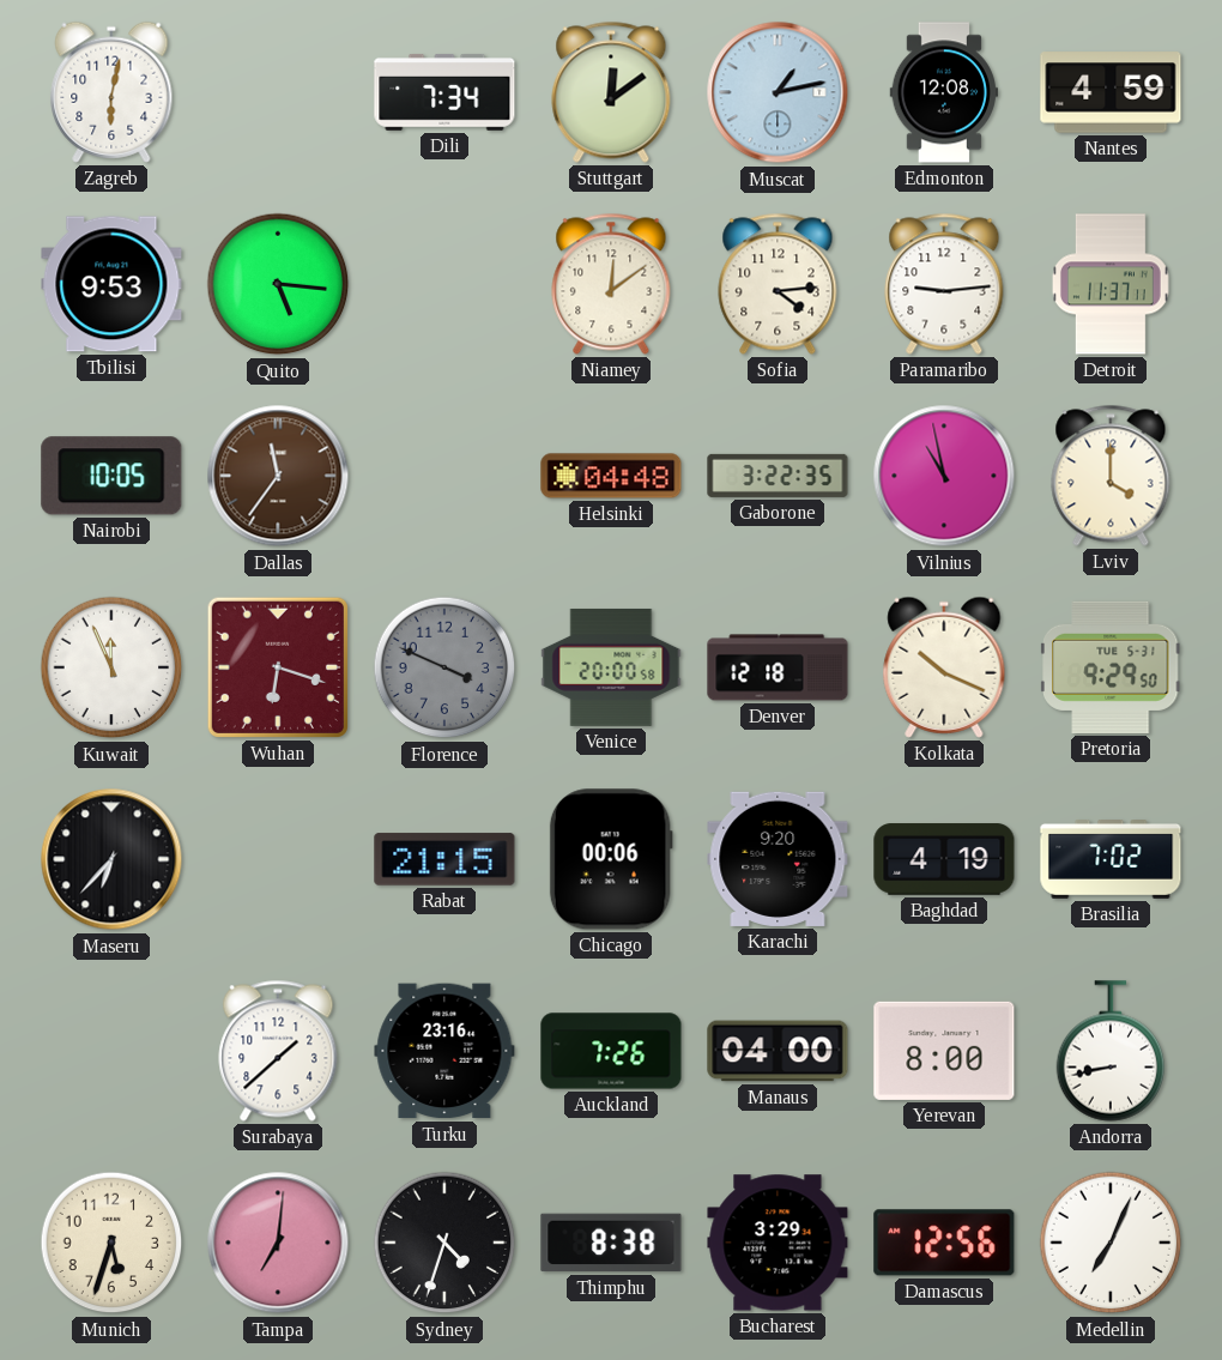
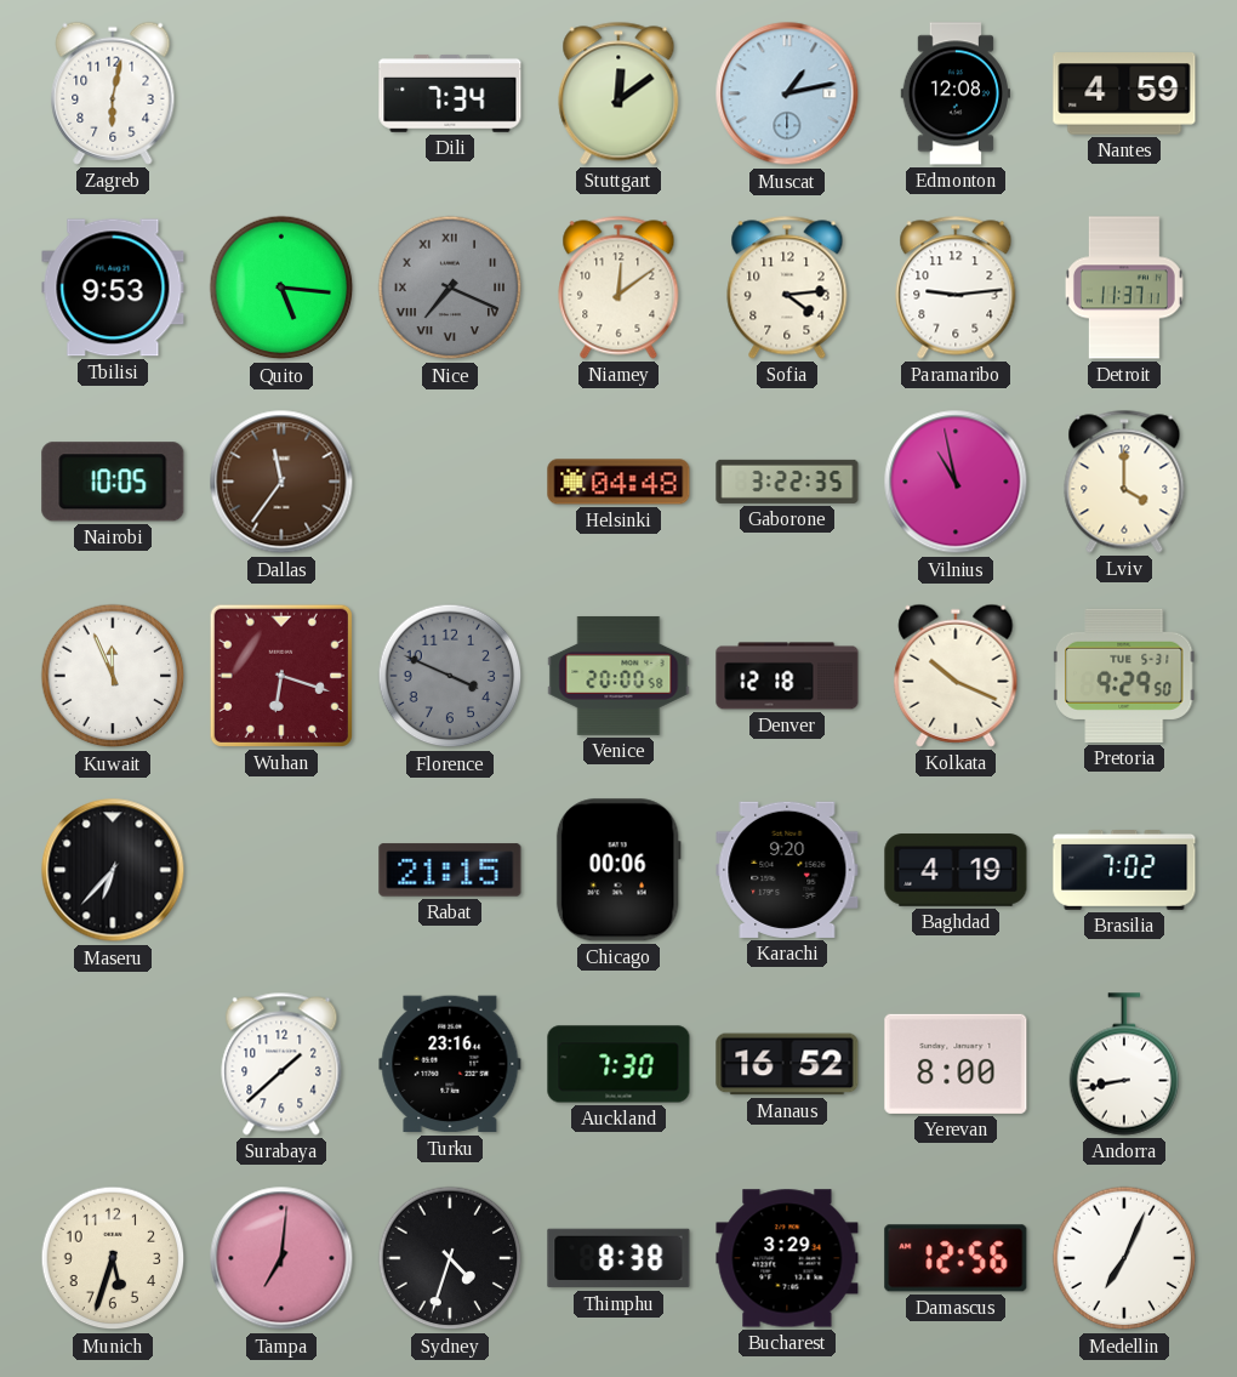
Nice: none -> 7:19
Auckland: 7:26 -> 7:30
Manaus: 04:00 -> 16:52
